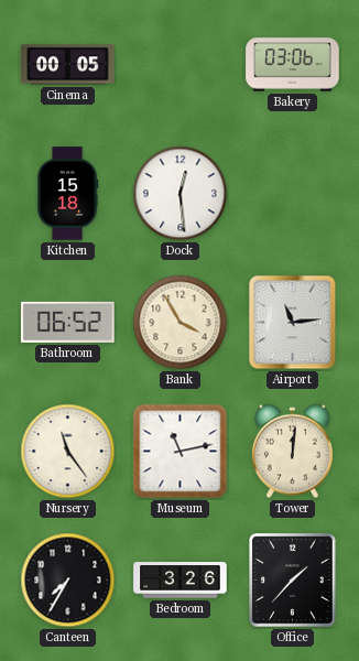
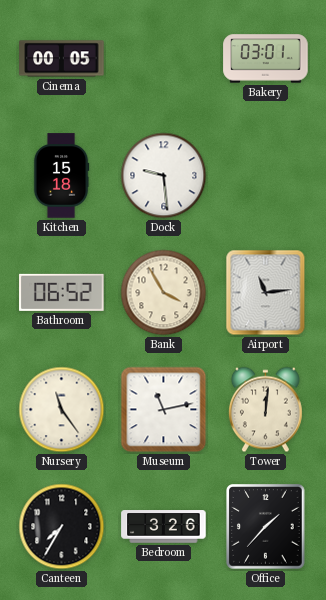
Bakery: 03:06 -> 03:01
Dock: 12:29 -> 9:29
